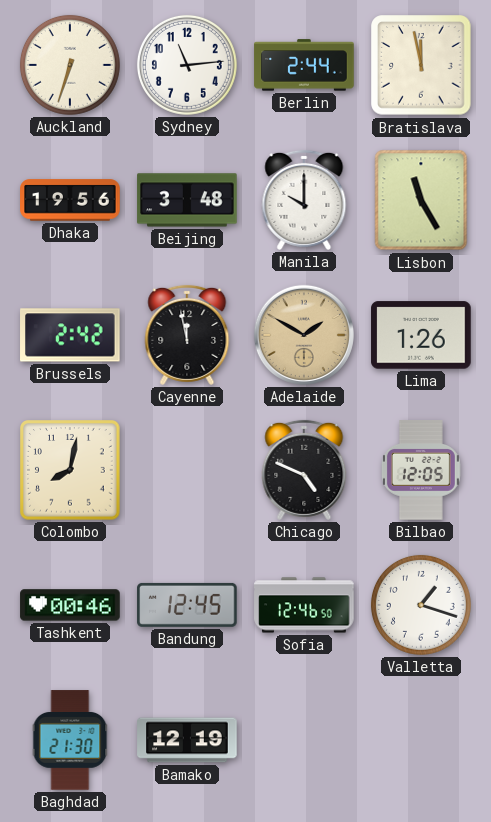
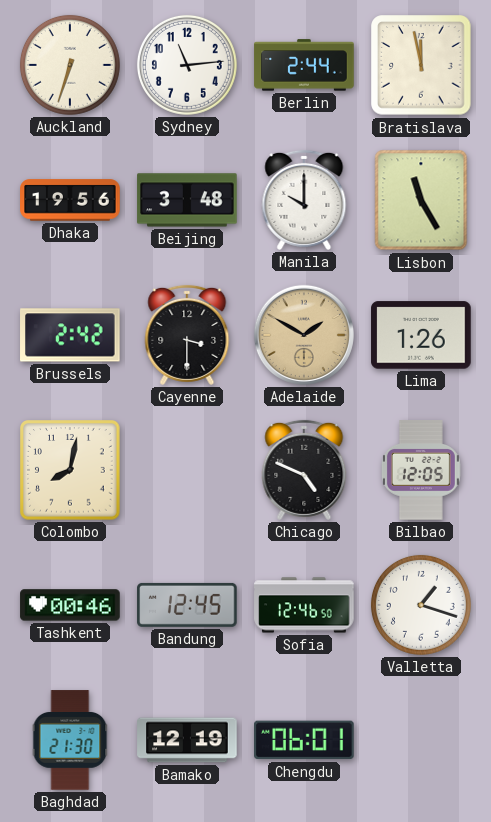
Cayenne: 11:58 -> 3:30
Chengdu: none -> 06:01
